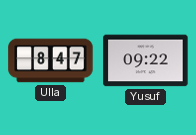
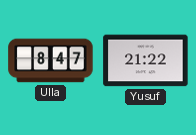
Yusuf: 09:22 -> 21:22
